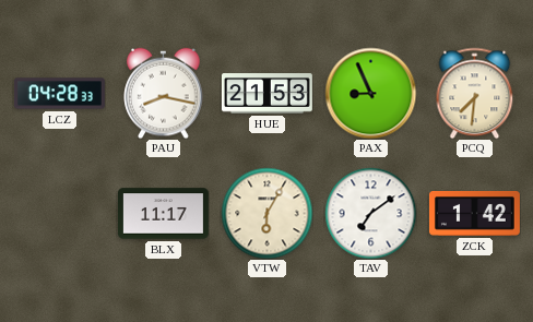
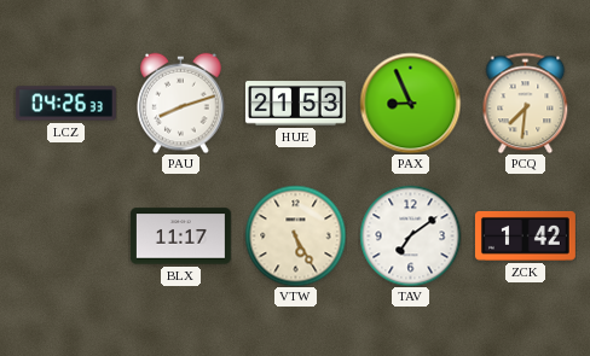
LCZ: 04:28 -> 04:26
PAU: 8:17 -> 8:12
VTW: 6:05 -> 5:25
